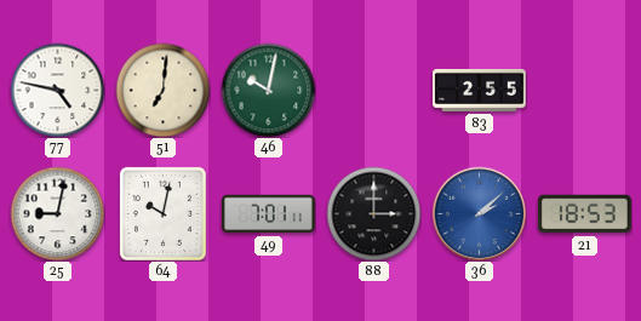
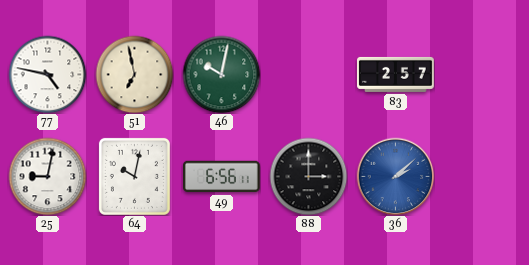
51: 7:01 -> 6:58
83: 2:55 -> 2:57
49: 7:01 -> 6:56
21: 18:53 -> none
